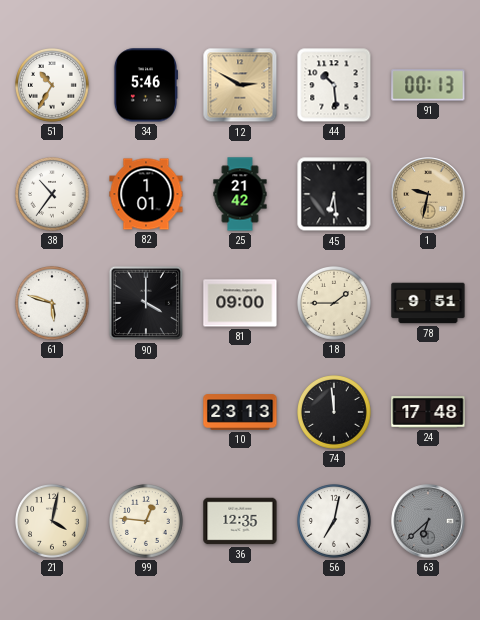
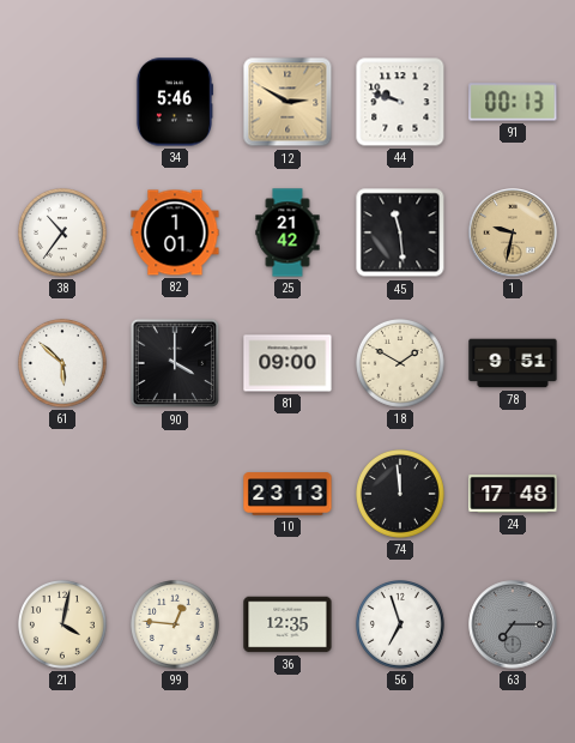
51: 10:35 -> none
44: 10:29 -> 9:48
45: 6:29 -> 11:29
61: 5:48 -> 5:52
18: 1:45 -> 1:50
56: 7:02 -> 6:57
63: 6:38 -> 7:15
